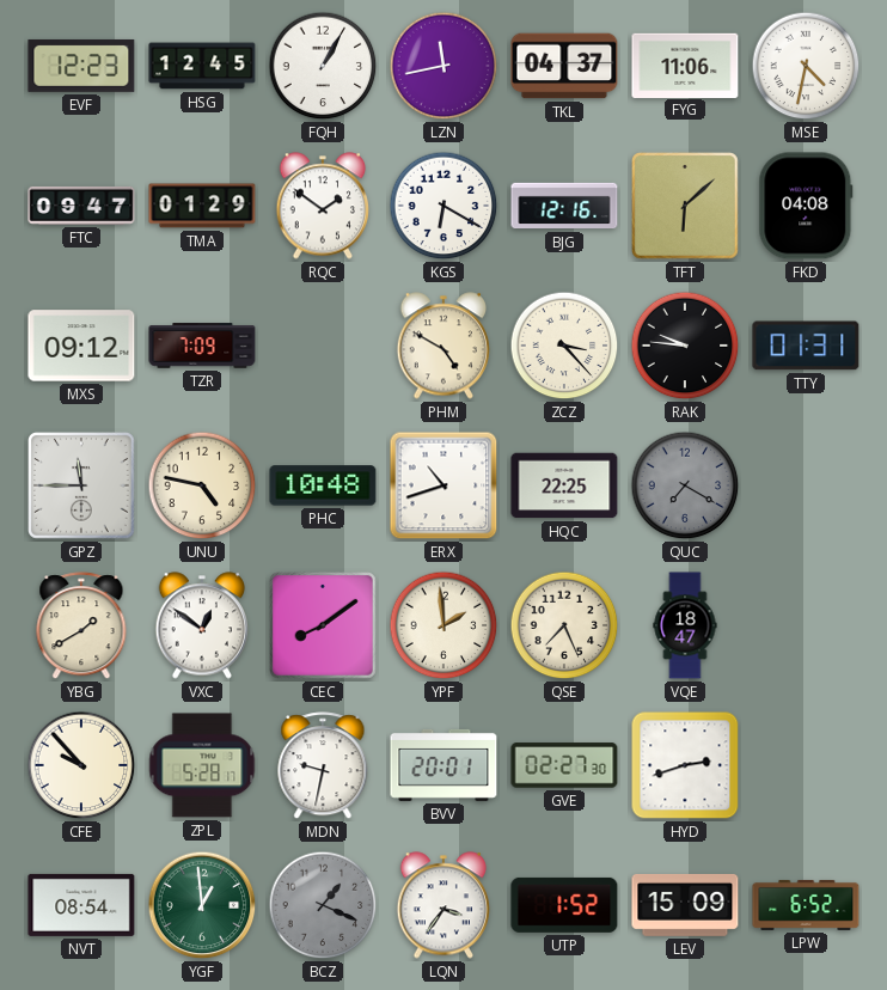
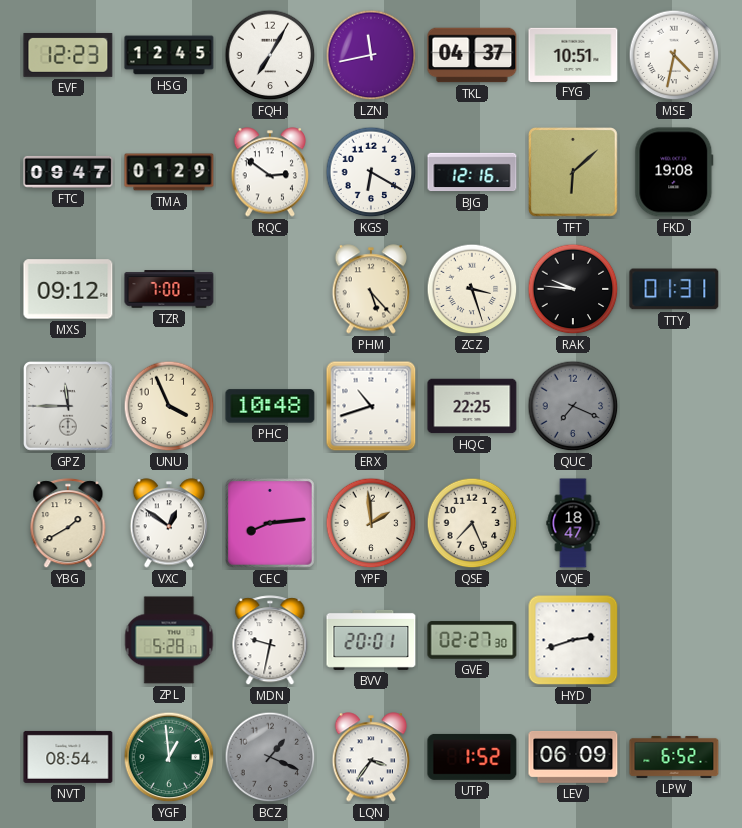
FQH: 1:05 -> 7:05
FYG: 11:06 -> 10:51
RQC: 1:51 -> 2:51
FKD: 04:08 -> 19:08
TZR: 7:09 -> 7:00
PHM: 4:50 -> 5:23
ZCZ: 3:23 -> 3:27
UNU: 4:47 -> 3:56
QUC: 7:20 -> 7:19
CEC: 8:09 -> 8:14
CFE: 9:53 -> none
LEV: 15:09 -> 06:09
